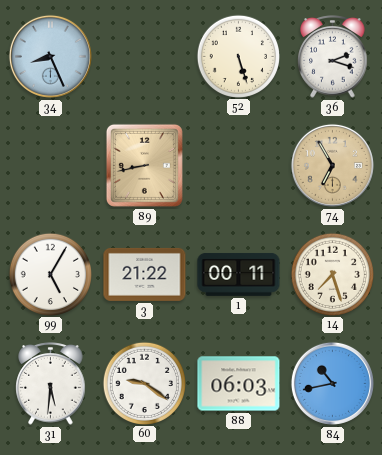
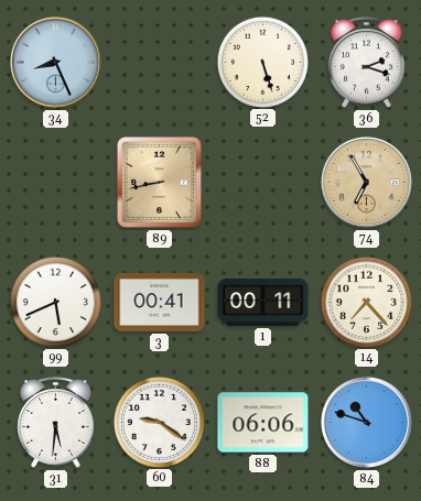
99: 5:05 -> 5:41
3: 21:22 -> 00:41
14: 7:27 -> 7:23
88: 06:03 -> 06:06
84: 10:43 -> 10:48
